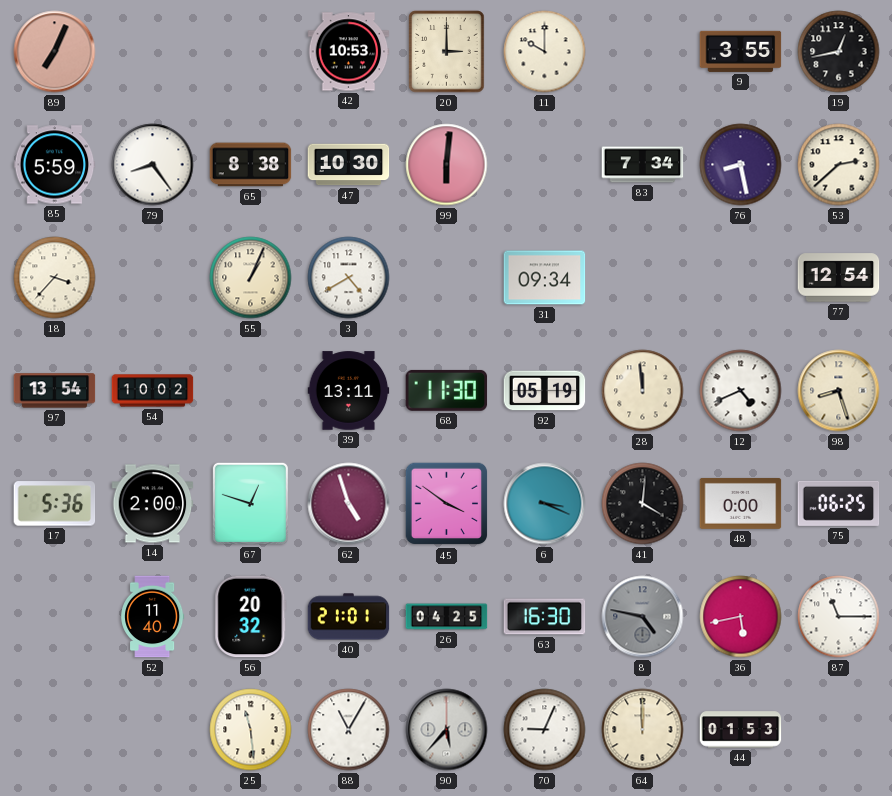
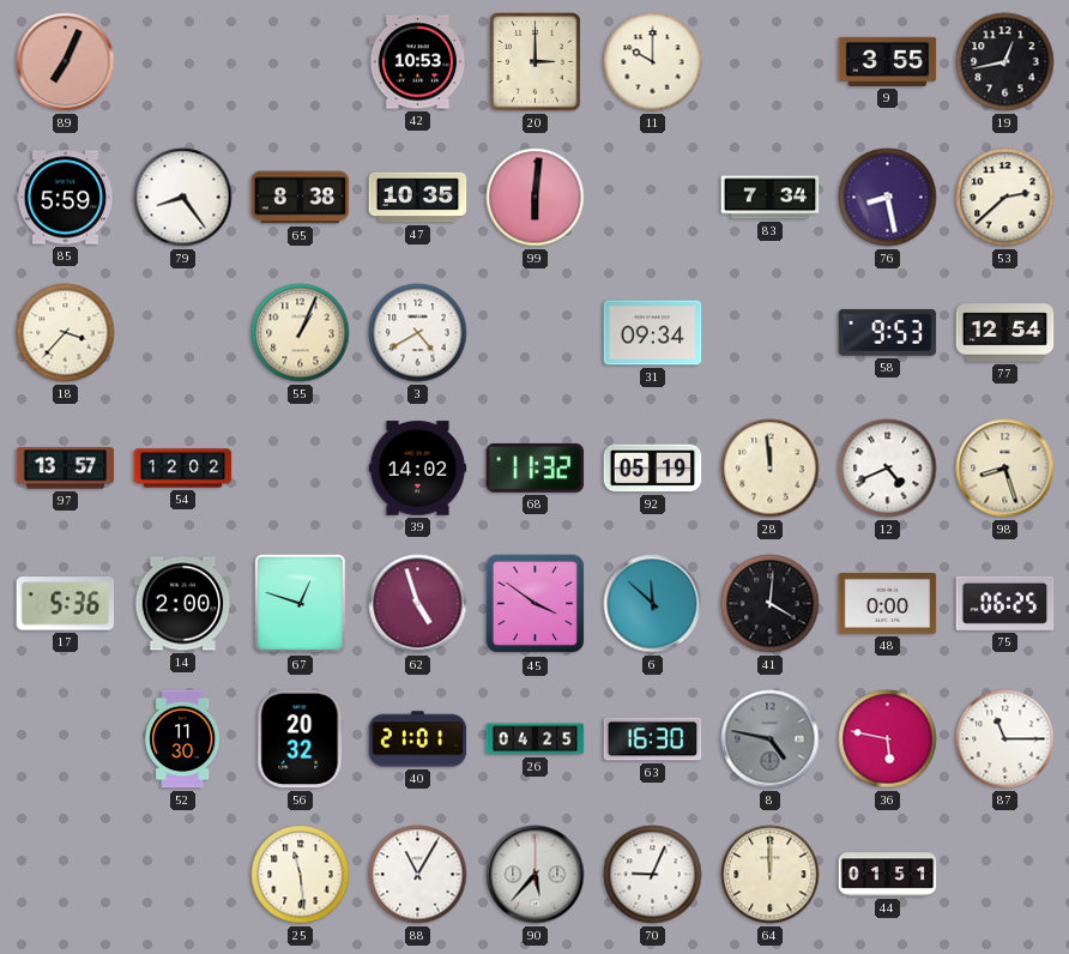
47: 10:30 -> 10:35
58: none -> 9:53
97: 13:54 -> 13:57
54: 10:02 -> 12:02
39: 13:11 -> 14:02
68: 11:30 -> 11:32
6: 3:19 -> 11:52
52: 11:40 -> 11:30
36: 5:43 -> 5:47
44: 01:53 -> 01:51
